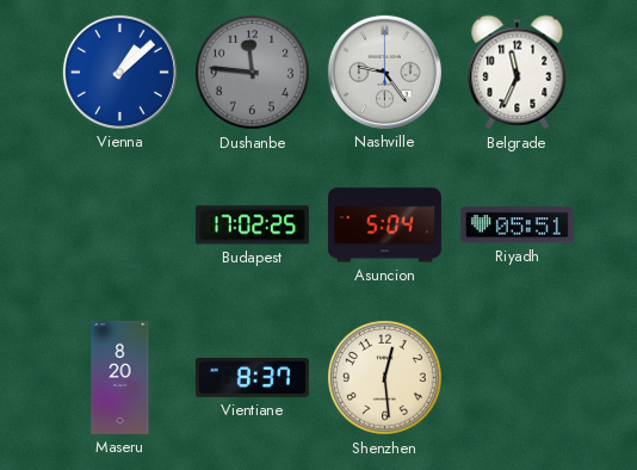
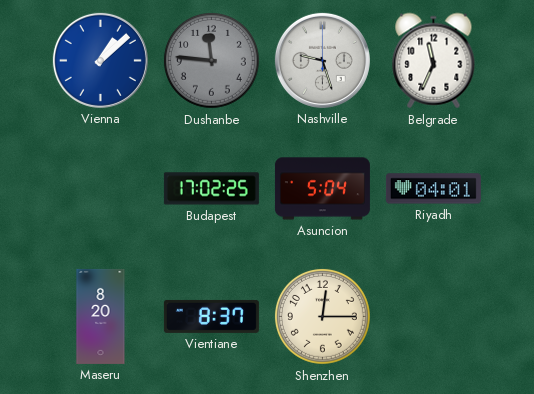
Nashville: 9:24 -> 9:27
Riyadh: 05:51 -> 04:01
Shenzhen: 12:29 -> 12:15
